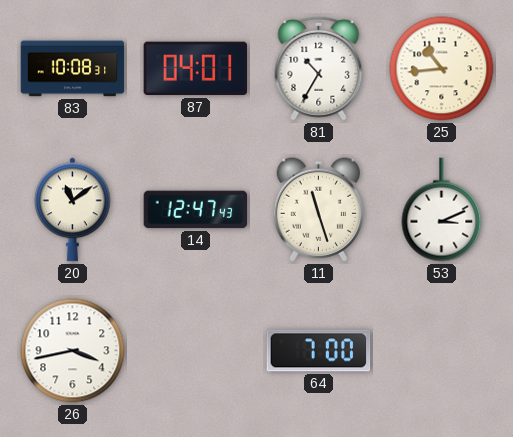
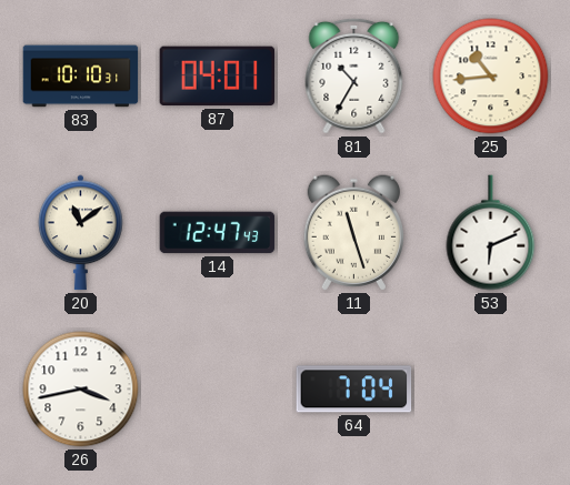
83: 10:08 -> 10:10
53: 3:11 -> 6:11
64: 7:00 -> 7:04
